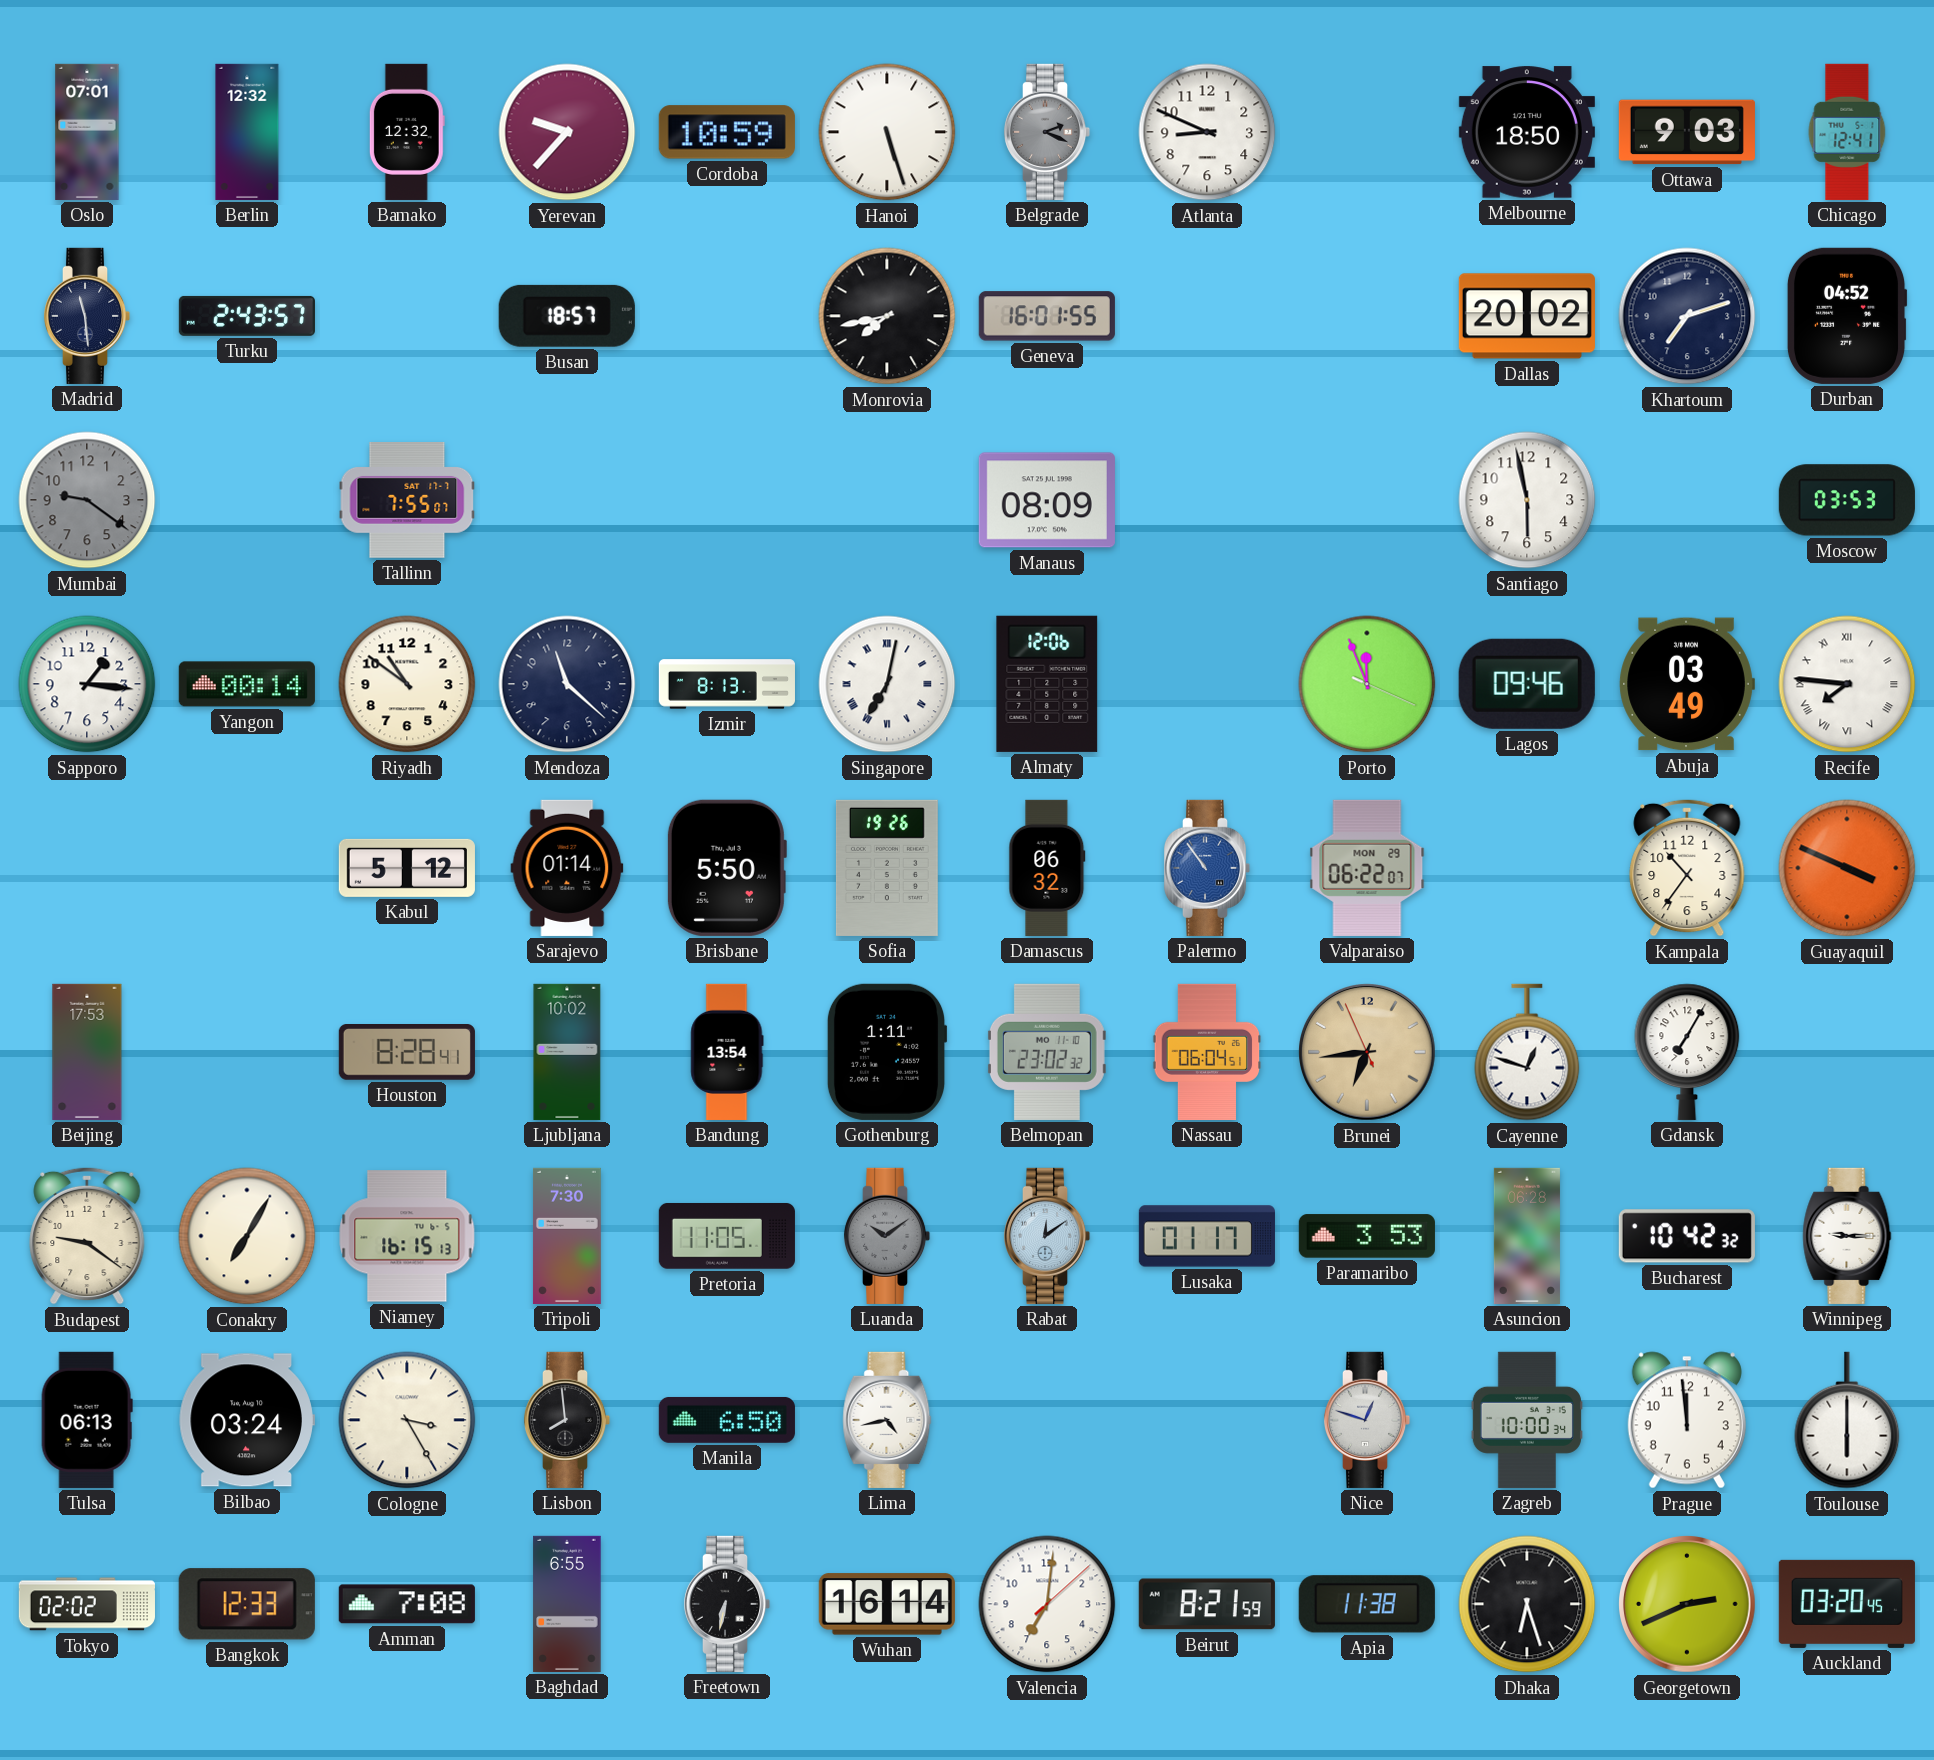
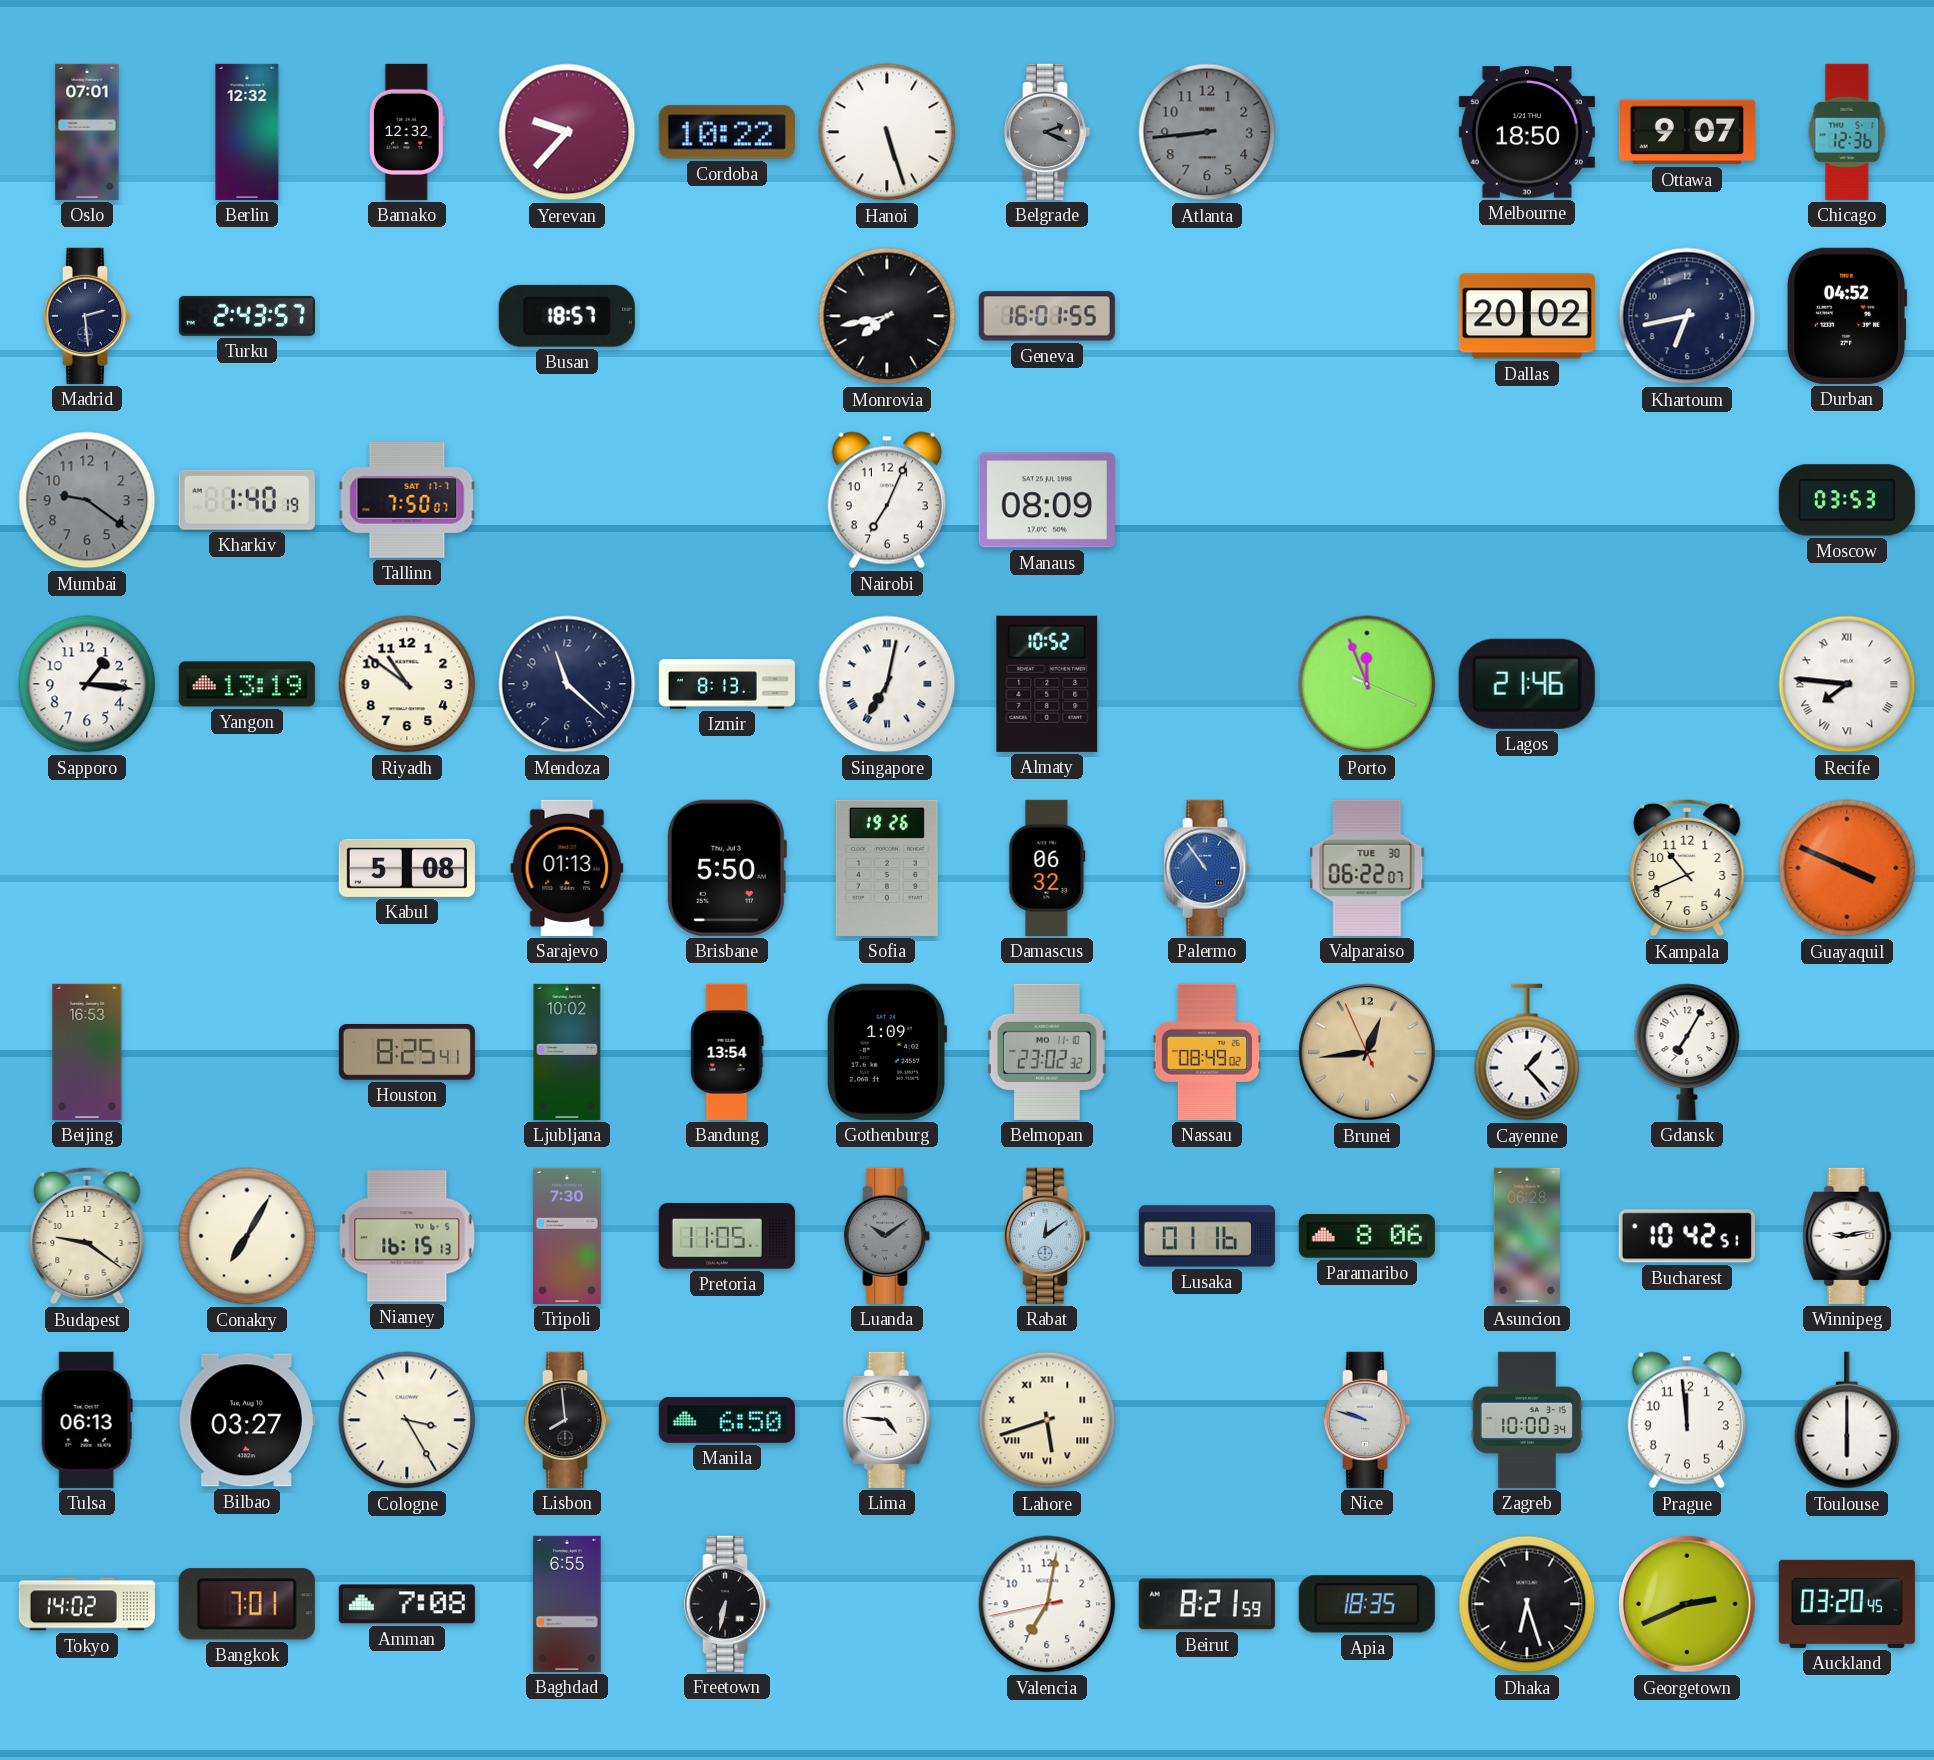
Cordoba: 10:59 -> 10:22
Atlanta: 8:49 -> 8:44
Atlanta dial: white -> grey
Ottawa: 9:03 -> 9:07
Chicago: 12:41 -> 12:36
Madrid: 11:29 -> 2:29
Khartoum: 7:12 -> 6:43
Kharkiv: none -> 1:40
Tallinn: 7:55 -> 7:50
Nairobi: none -> 7:04
Santiago: 5:58 -> none
Yangon: 00:14 -> 13:19
Almaty: 12:06 -> 10:52
Lagos: 09:46 -> 21:46
Abuja: 03:49 -> none
Kabul: 5:12 -> 5:08
Sarajevo: 01:14 -> 01:13
Valparaiso date: MON 29 -> TUE 30
Kampala: 10:36 -> 10:41
Beijing: 17:53 -> 16:53
Houston: 8:28 -> 8:25
Gothenburg: 1:11 -> 1:09
Nassau: 06:04 -> 08:49
Brunei: 6:43 -> 12:43
Cayenne: 12:48 -> 1:23
Lusaka: 01:17 -> 01:16
Paramaribo: 3:53 -> 8:06
Bucharest: 10:42:32 -> 10:42:51
Winnipeg: 9:15 -> 9:13
Bilbao: 03:24 -> 03:27
Lima: 4:43 -> 4:46
Lahore: none -> 5:42
Nice: 12:48 -> 9:48
Tokyo: 02:02 -> 14:02
Bangkok: 12:33 -> 7:01
Wuhan: 16:14 -> none
Valencia: 7:01:08 -> 7:01:43
Apia: 11:38 -> 18:35
